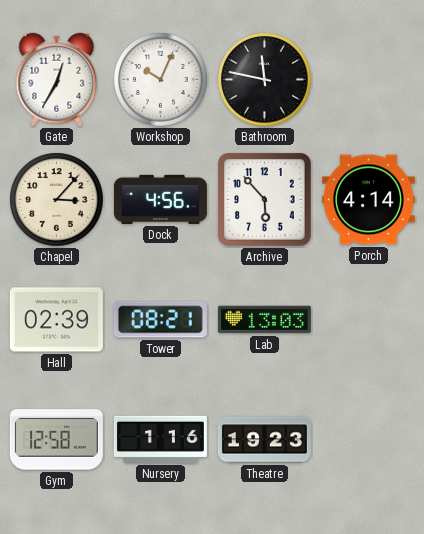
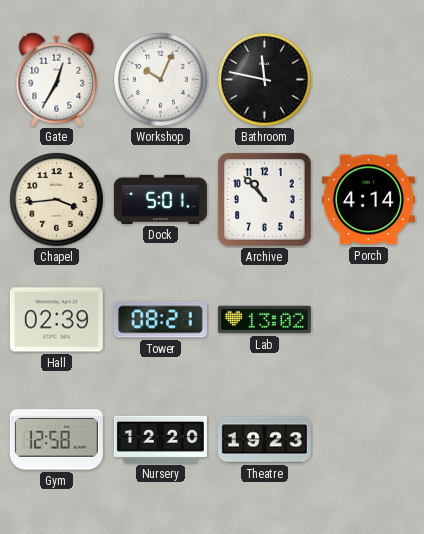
Chapel: 3:07 -> 3:44
Dock: 4:56 -> 5:01
Archive: 5:53 -> 10:53
Lab: 13:03 -> 13:02
Nursery: 1:16 -> 12:20
